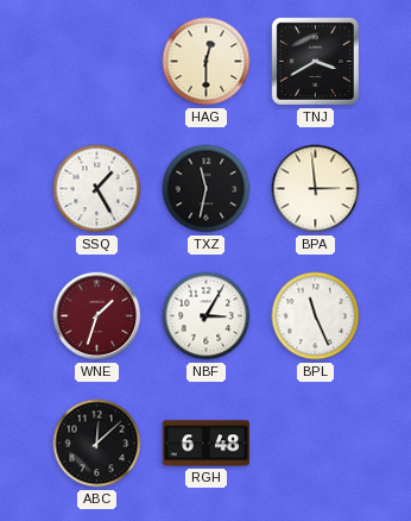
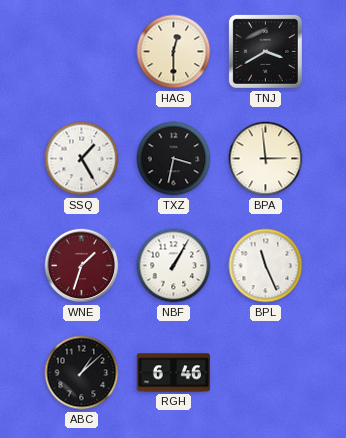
TXZ: 11:32 -> 3:32
NBF: 3:05 -> 1:05
ABC: 12:08 -> 1:08
RGH: 6:48 -> 6:46
